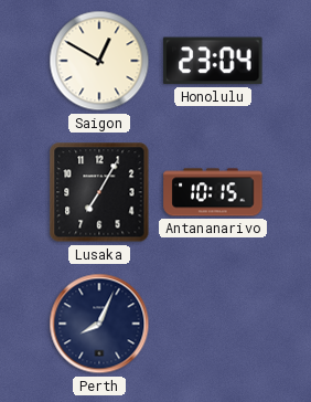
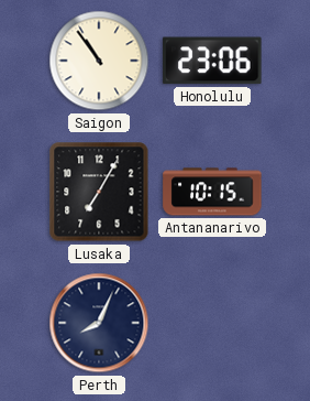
Saigon: 12:50 -> 10:54
Honolulu: 23:04 -> 23:06
